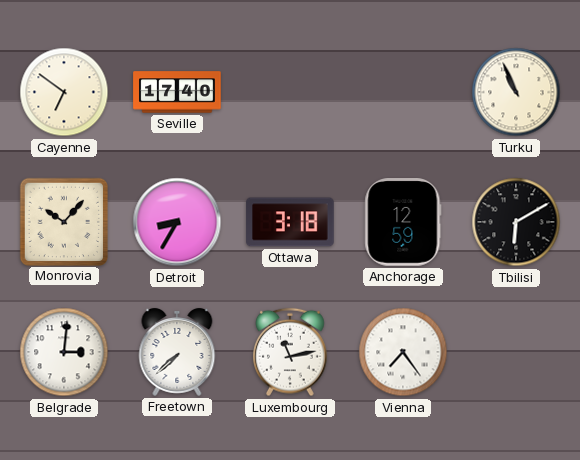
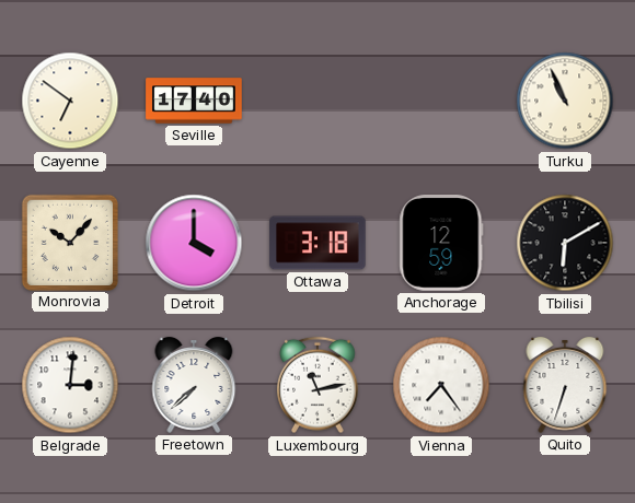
Detroit: 8:35 -> 4:00
Quito: none -> 6:33
